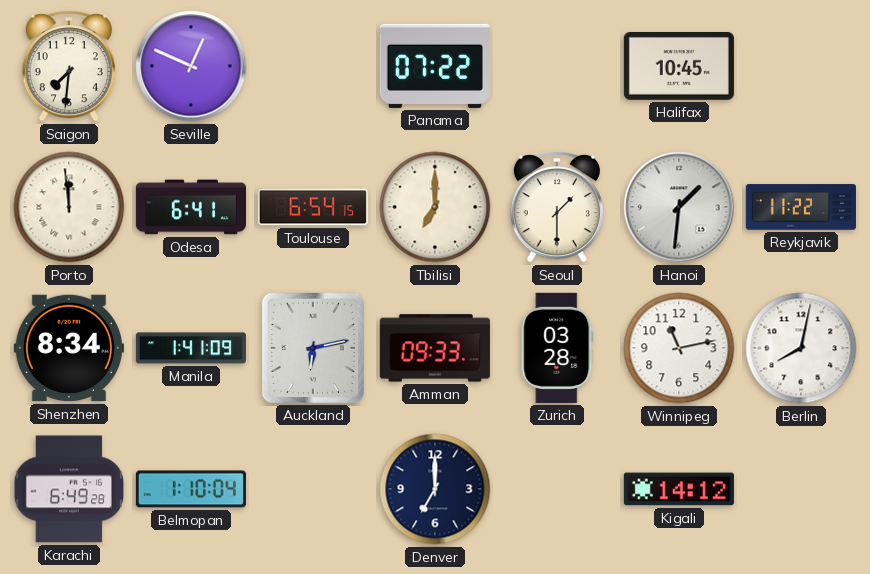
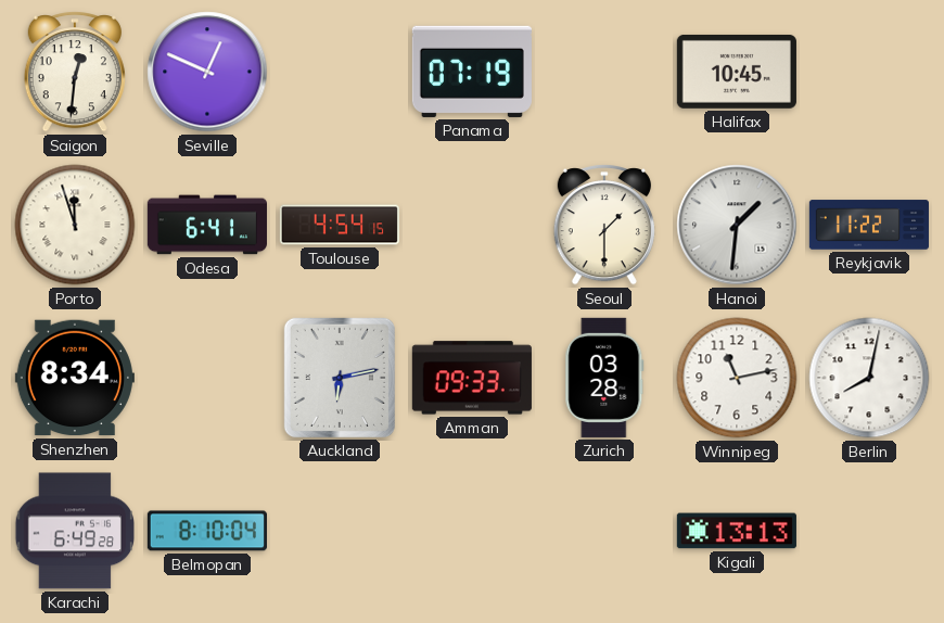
Saigon: 7:31 -> 12:31
Panama: 07:22 -> 07:19
Porto: 11:59 -> 11:57
Toulouse: 6:54 -> 4:54
Tbilisi: 7:00 -> none
Manila: 1:41 -> none
Belmopan: 1:10 -> 8:10
Denver: 7:00 -> none
Kigali: 14:12 -> 13:13
